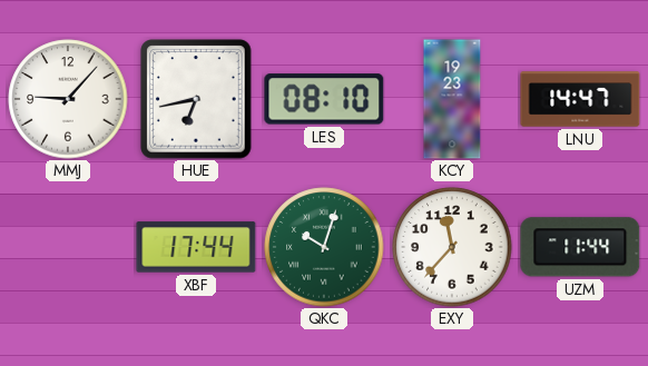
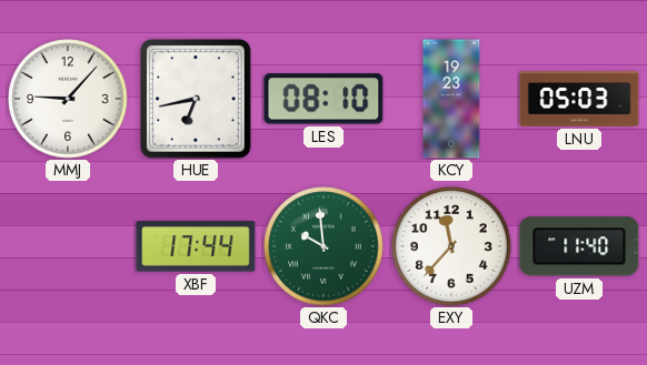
LNU: 14:47 -> 05:03
QKC: 10:03 -> 9:59
UZM: 11:44 -> 11:40
